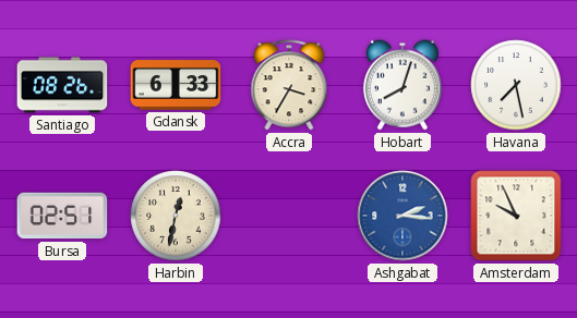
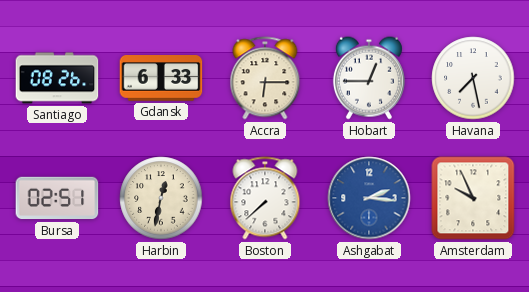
Accra: 3:35 -> 6:15
Hobart: 8:03 -> 12:45
Boston: none -> 7:38
